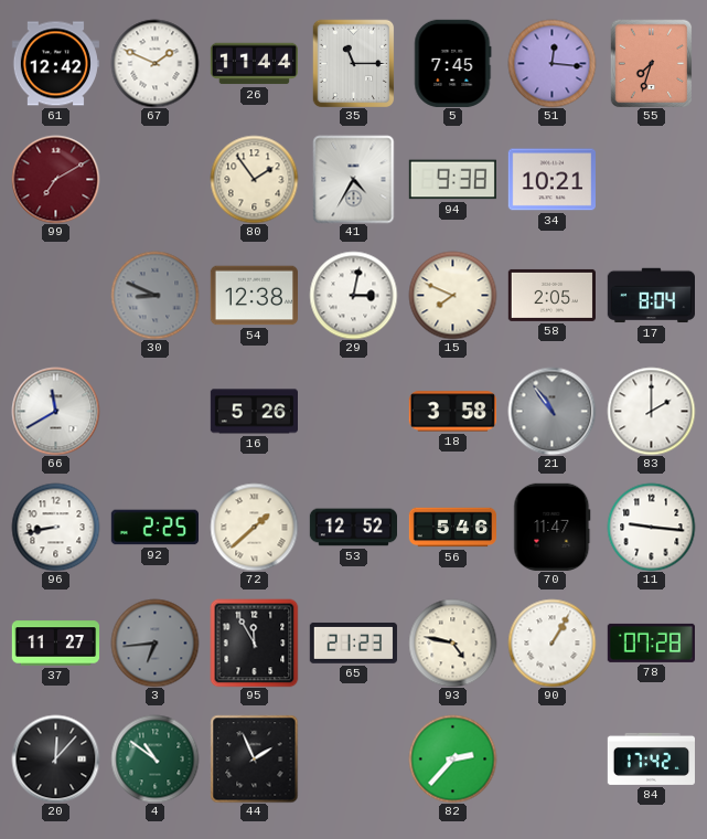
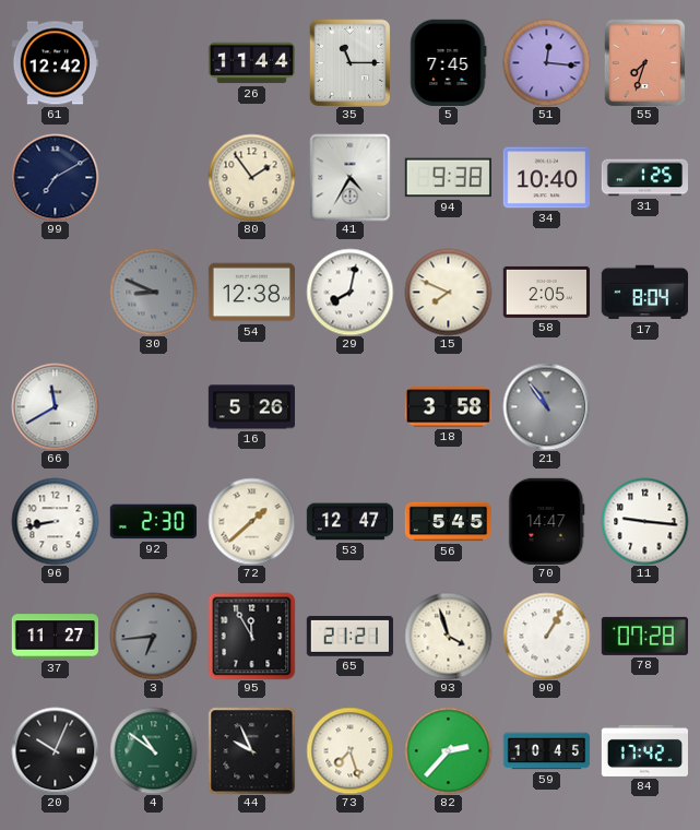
67: 1:49 -> none
99 dial: burgundy -> navy
34: 10:21 -> 10:40
31: none -> 1:25
29: 3:02 -> 8:02
83: 2:00 -> none
92: 2:25 -> 2:30
53: 12:52 -> 12:47
56: 5:46 -> 5:45
70: 11:47 -> 14:47
65: 21:23 -> 21:21
93: 4:47 -> 3:57
20: 12:07 -> 10:04
44: 1:56 -> 9:56
73: none -> 7:27
59: none -> 10:45
